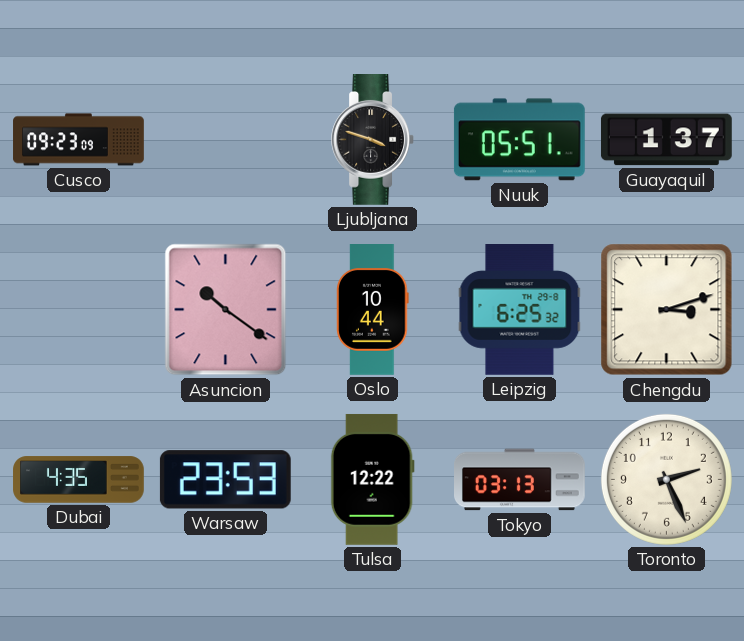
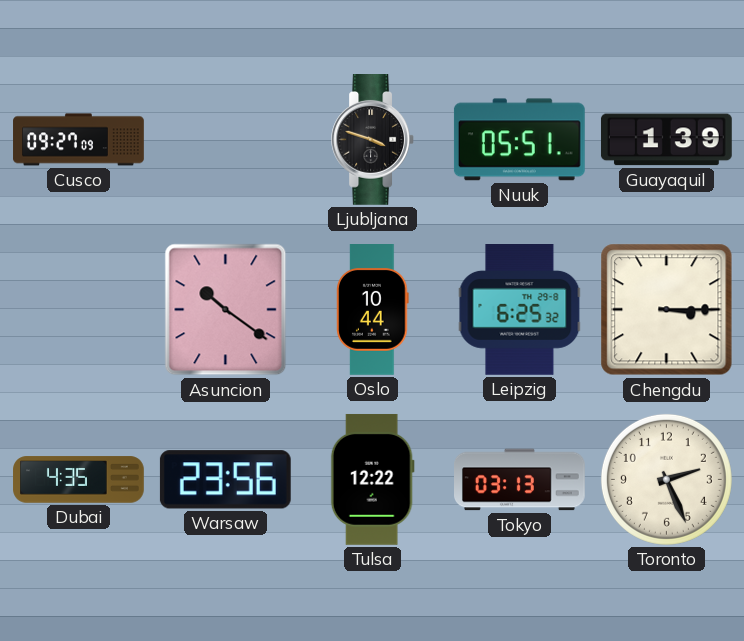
Cusco: 09:23 -> 09:27
Guayaquil: 1:37 -> 1:39
Chengdu: 3:12 -> 3:15
Warsaw: 23:53 -> 23:56
